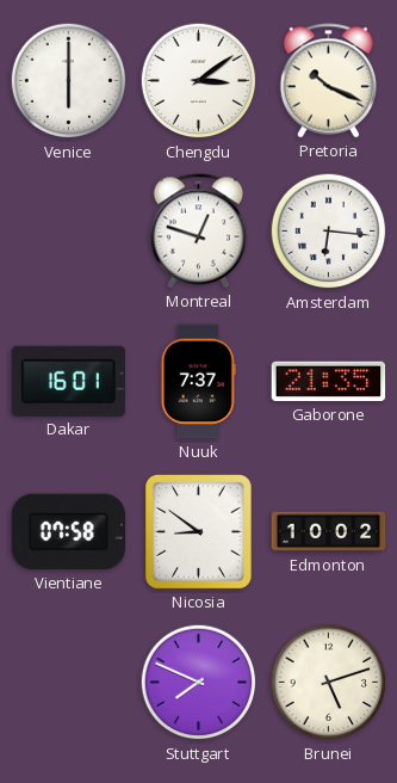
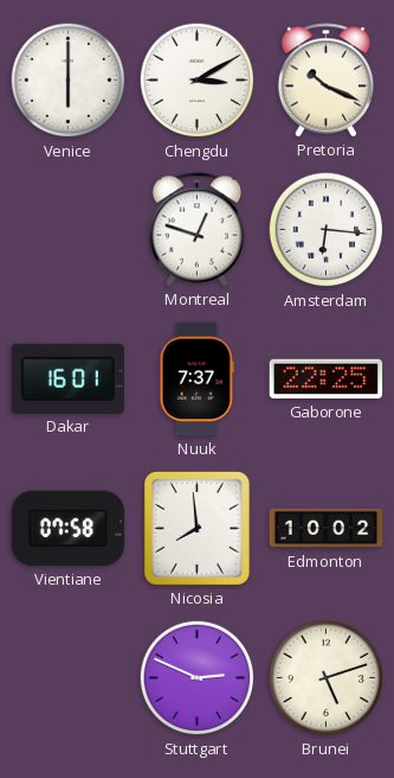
Chengdu: 3:09 -> 3:10
Gaborone: 21:35 -> 22:25
Nicosia: 8:51 -> 7:59
Stuttgart: 7:49 -> 2:49
